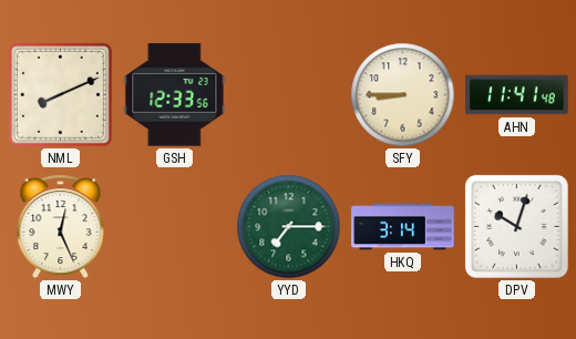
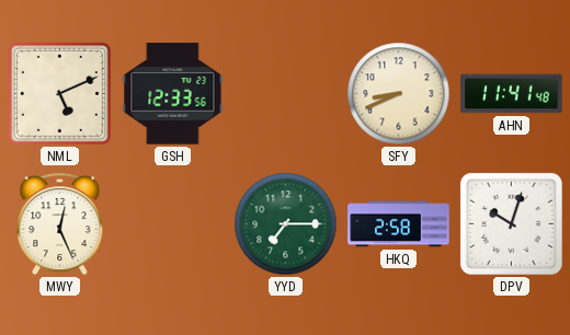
NML: 8:11 -> 5:11
SFY: 8:45 -> 8:41
HKQ: 3:14 -> 2:58
